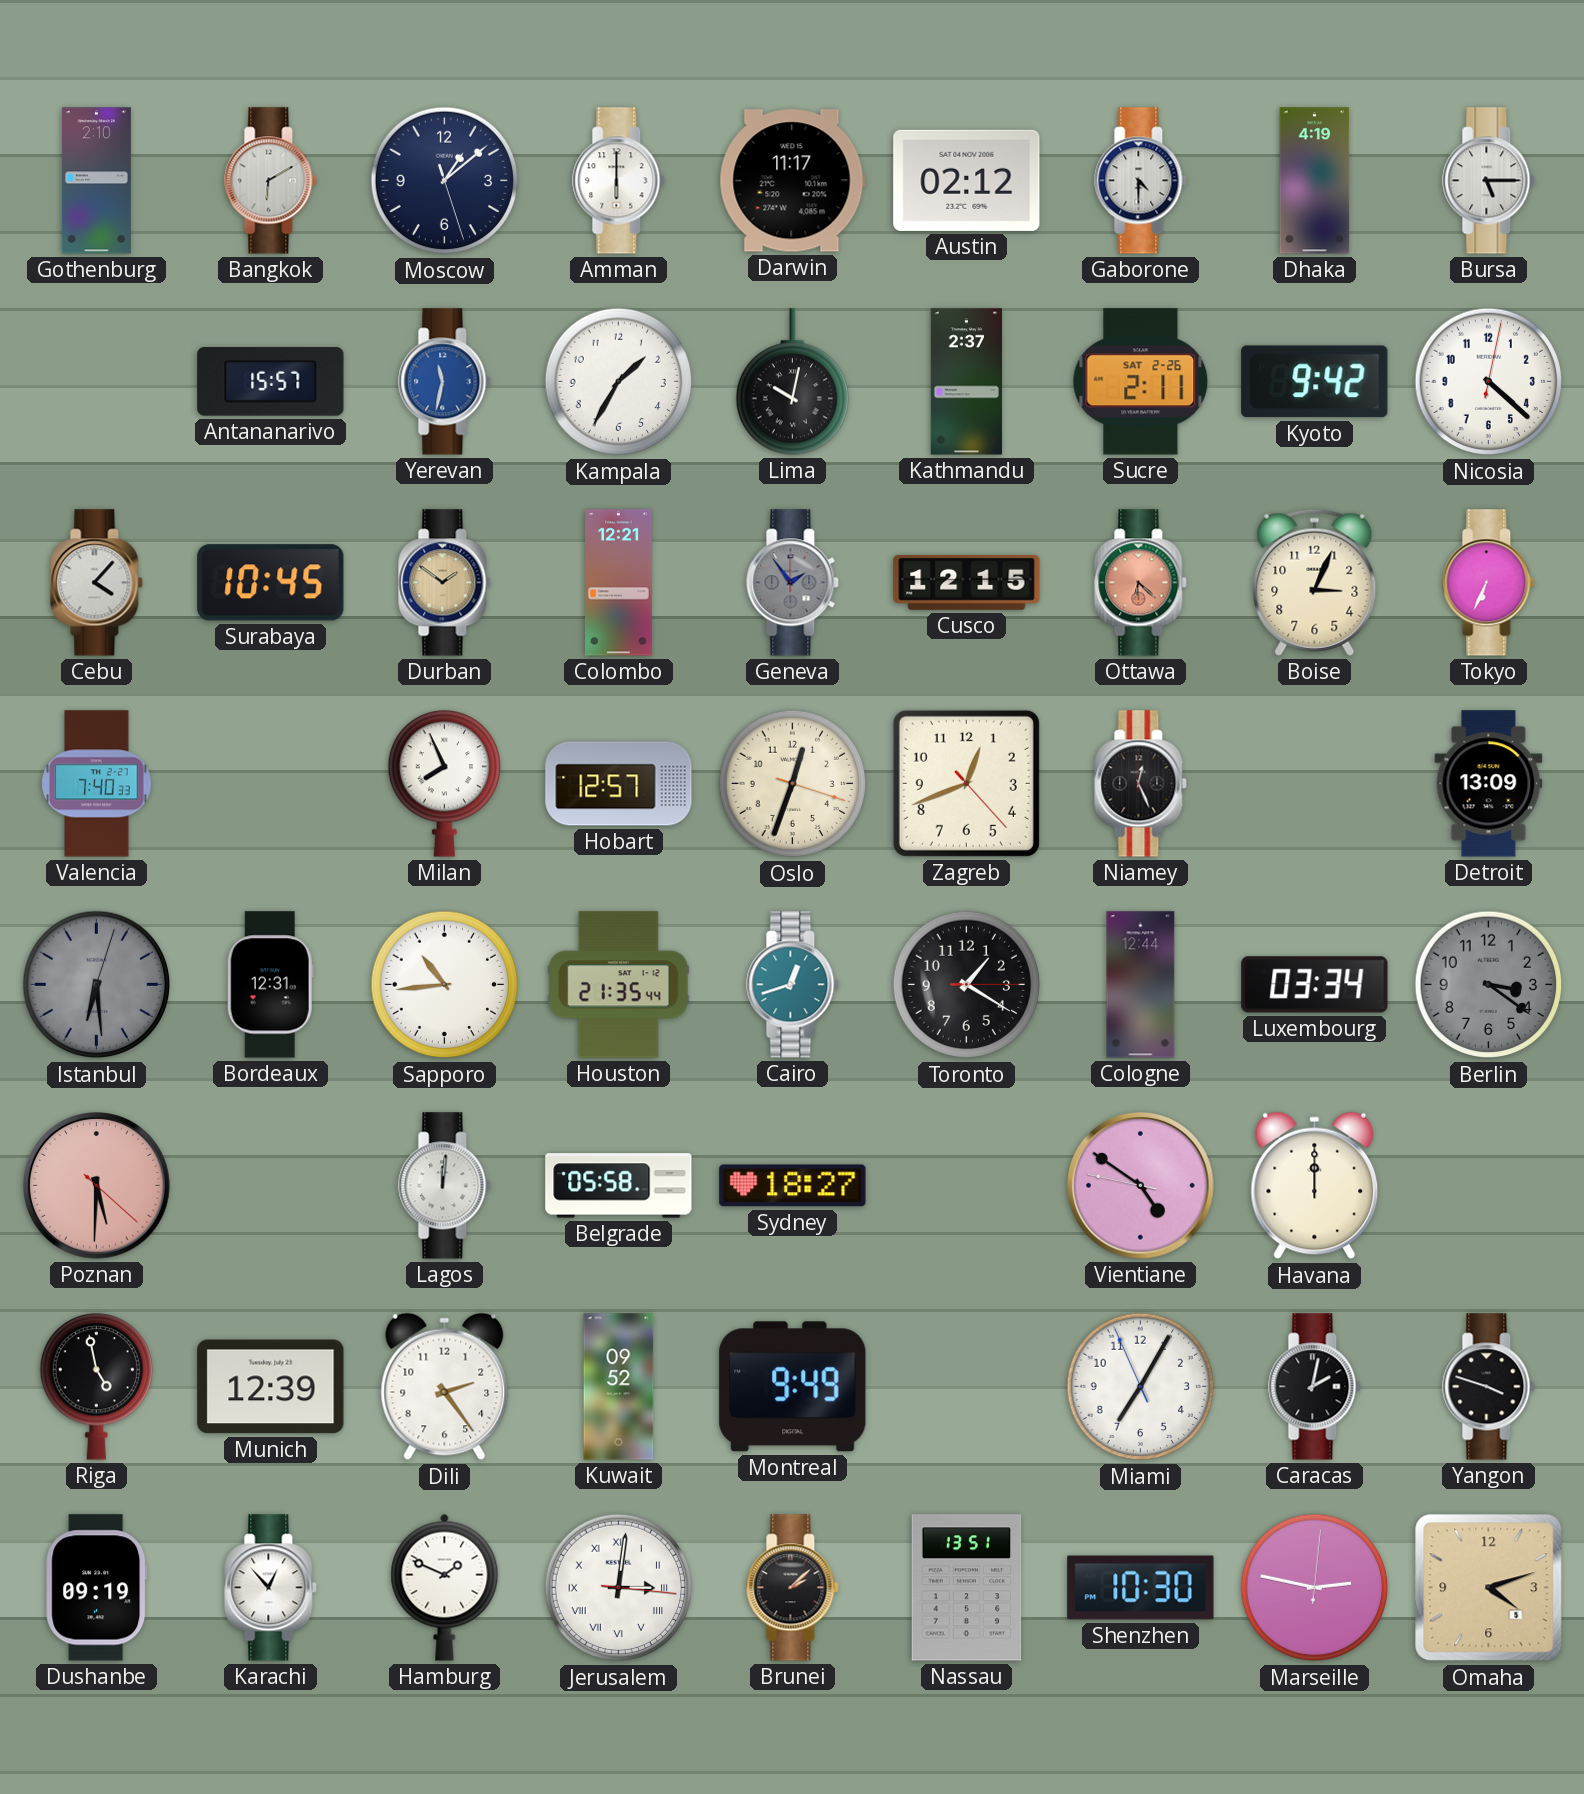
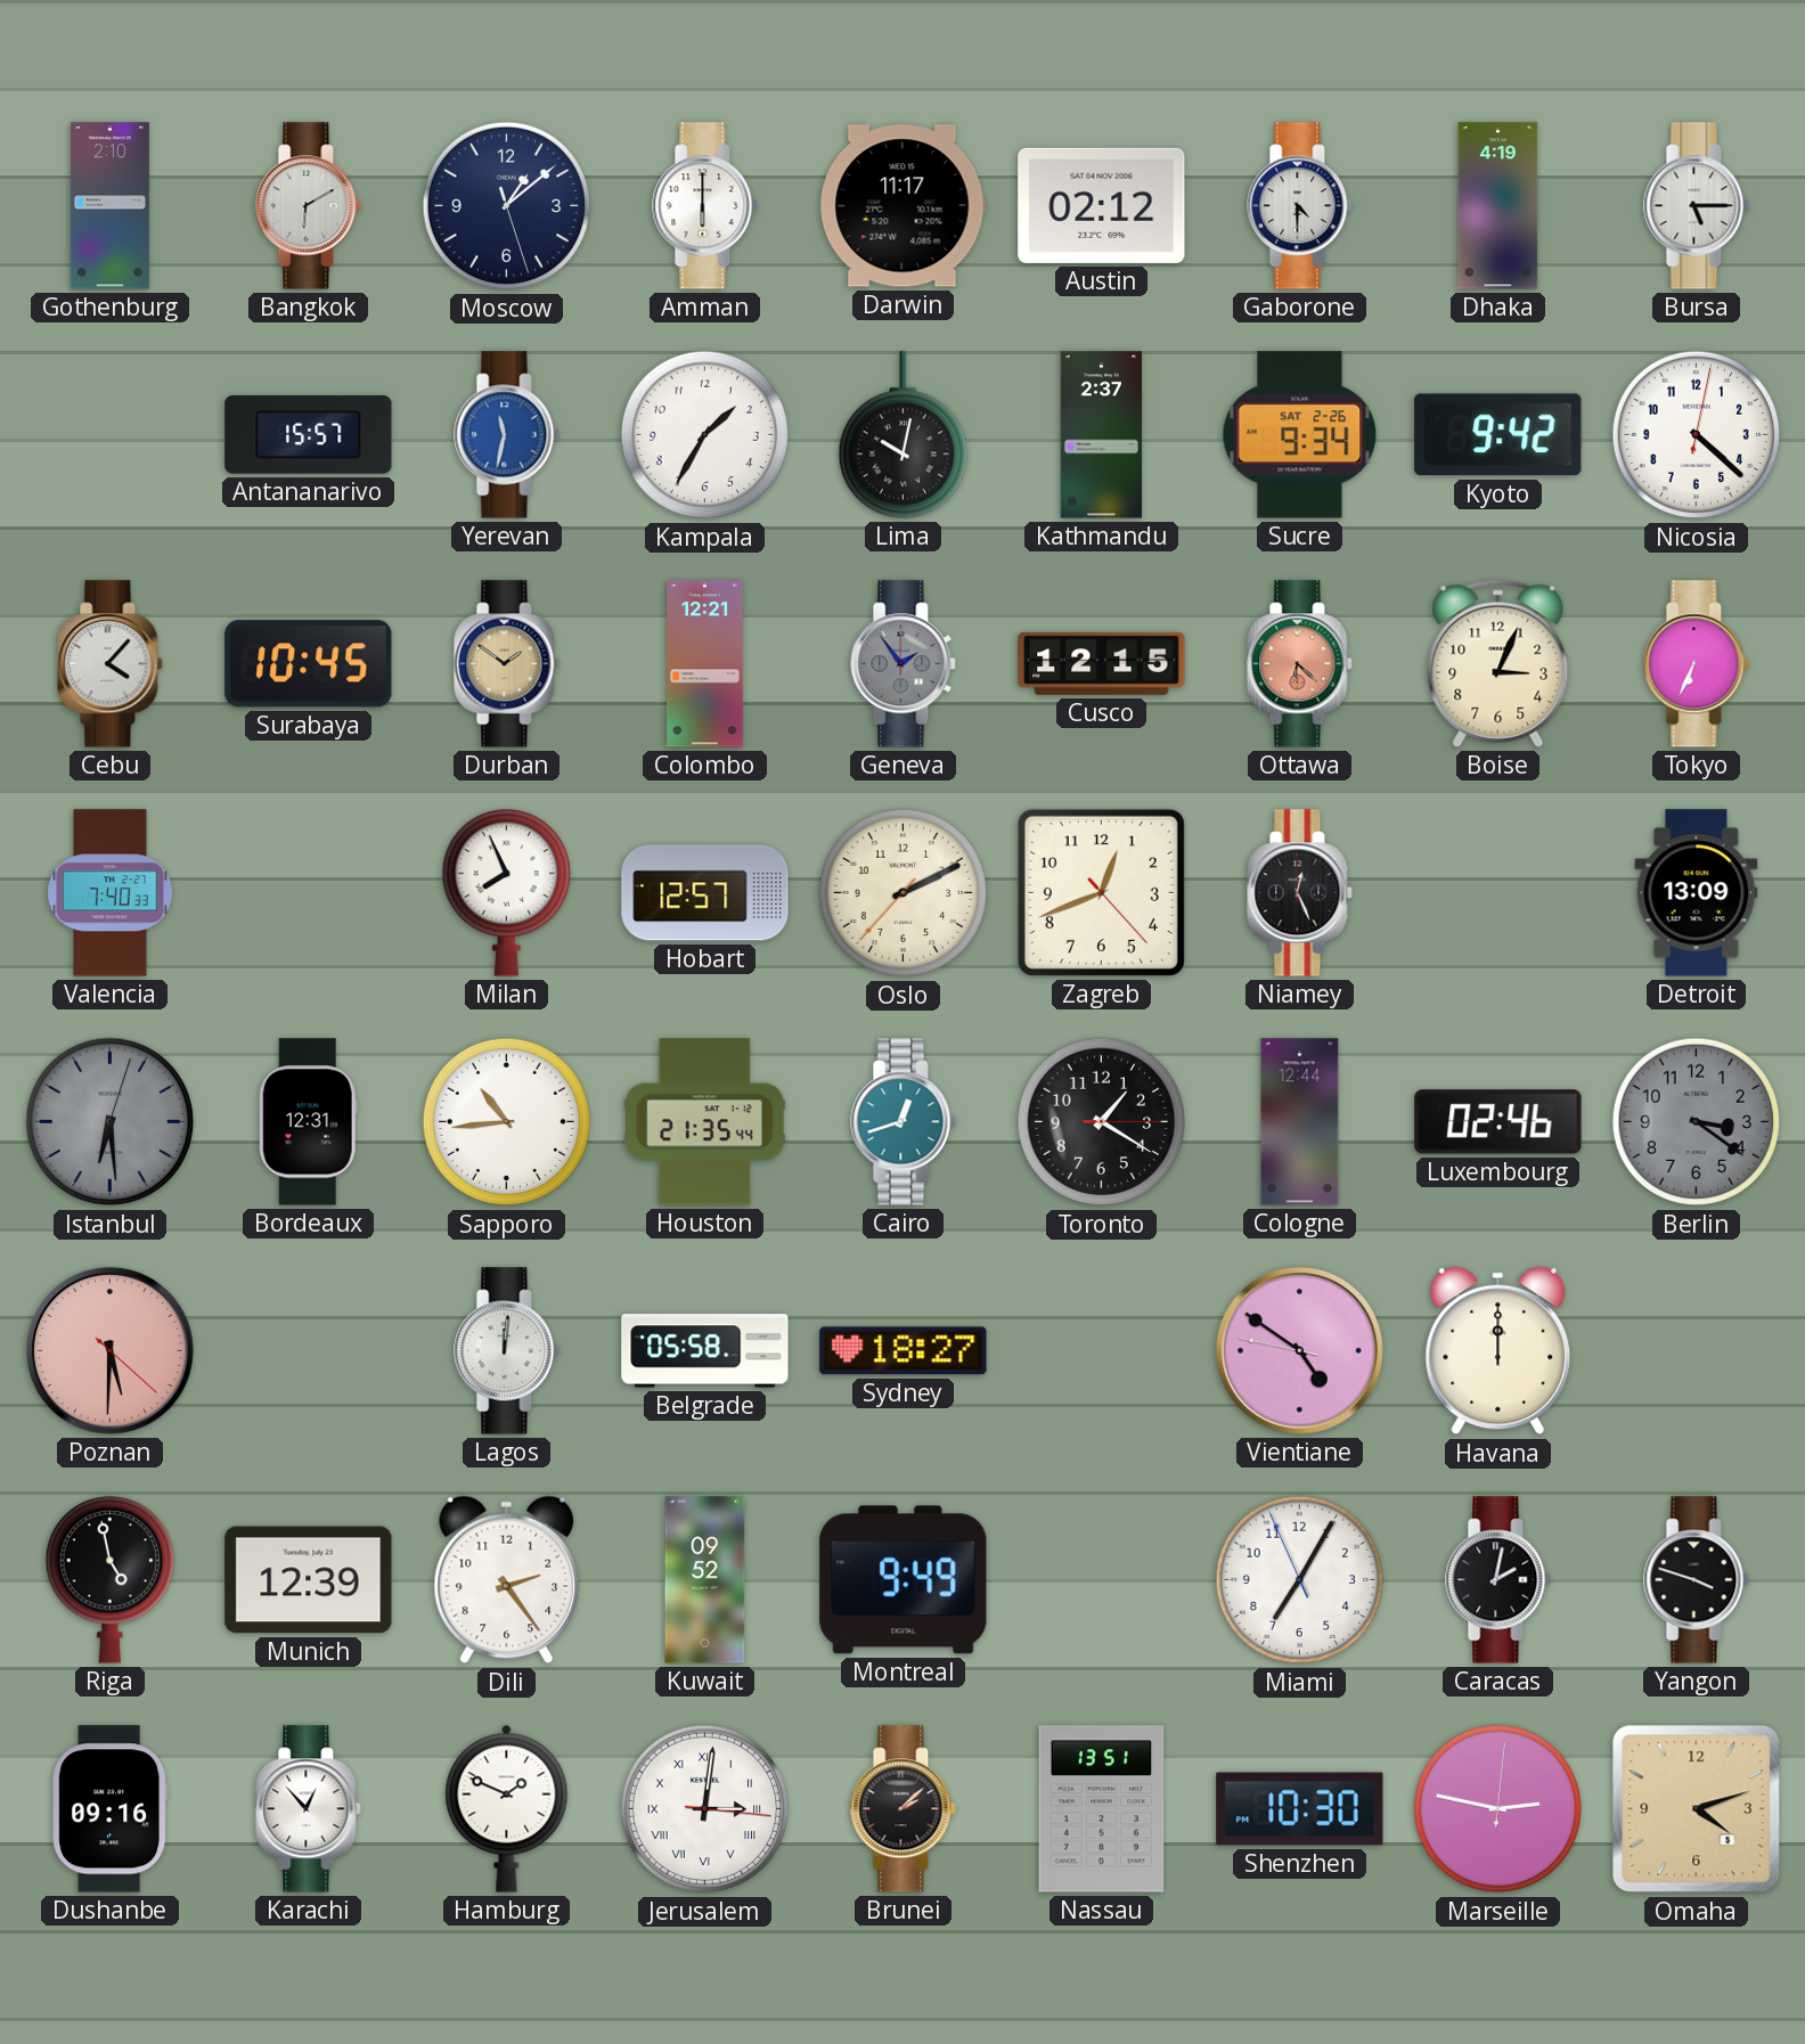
Sucre: 2:11 -> 9:34
Oslo: 12:33 -> 2:10
Luxembourg: 03:34 -> 02:46
Dushanbe: 09:19 -> 09:16
